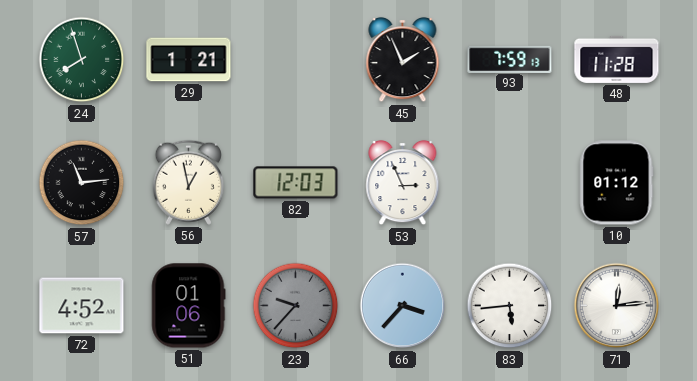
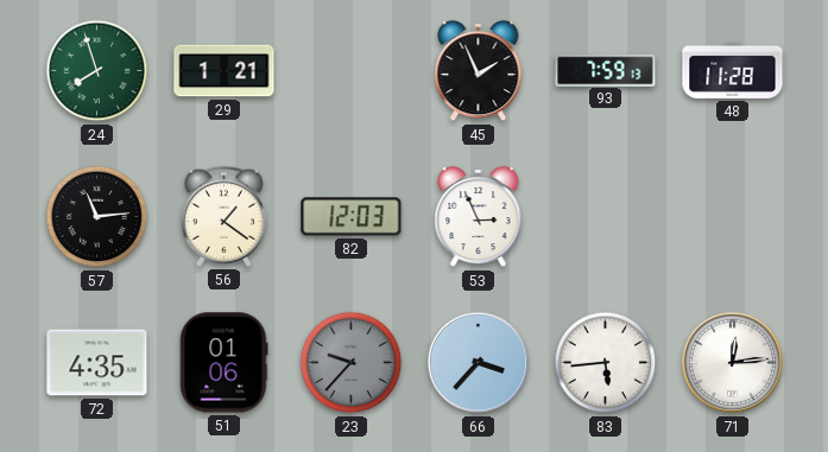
56: 12:58 -> 1:21
10: 01:12 -> none
72: 4:52 -> 4:35
